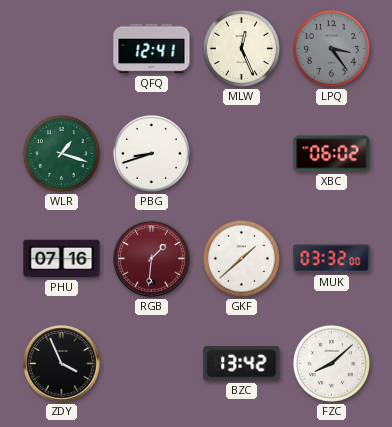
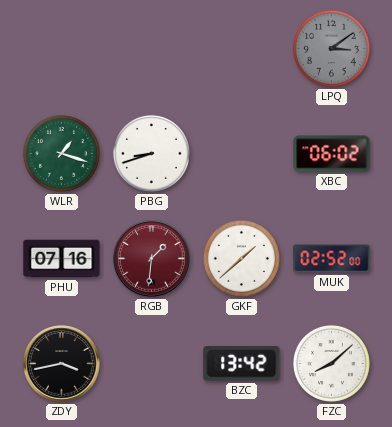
QFQ: 12:41 -> none
MLW: 12:26 -> none
LPQ: 3:24 -> 3:09
MUK: 03:32 -> 02:52
ZDY: 3:56 -> 3:43
